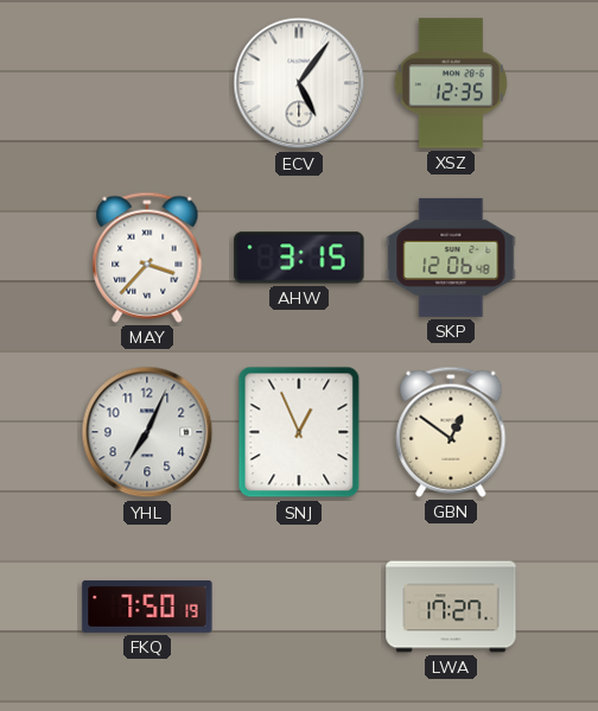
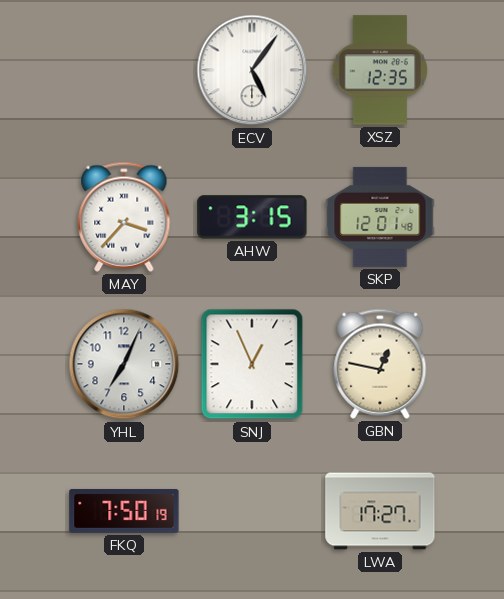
SKP: 12:06 -> 12:01
GBN: 12:51 -> 12:47
